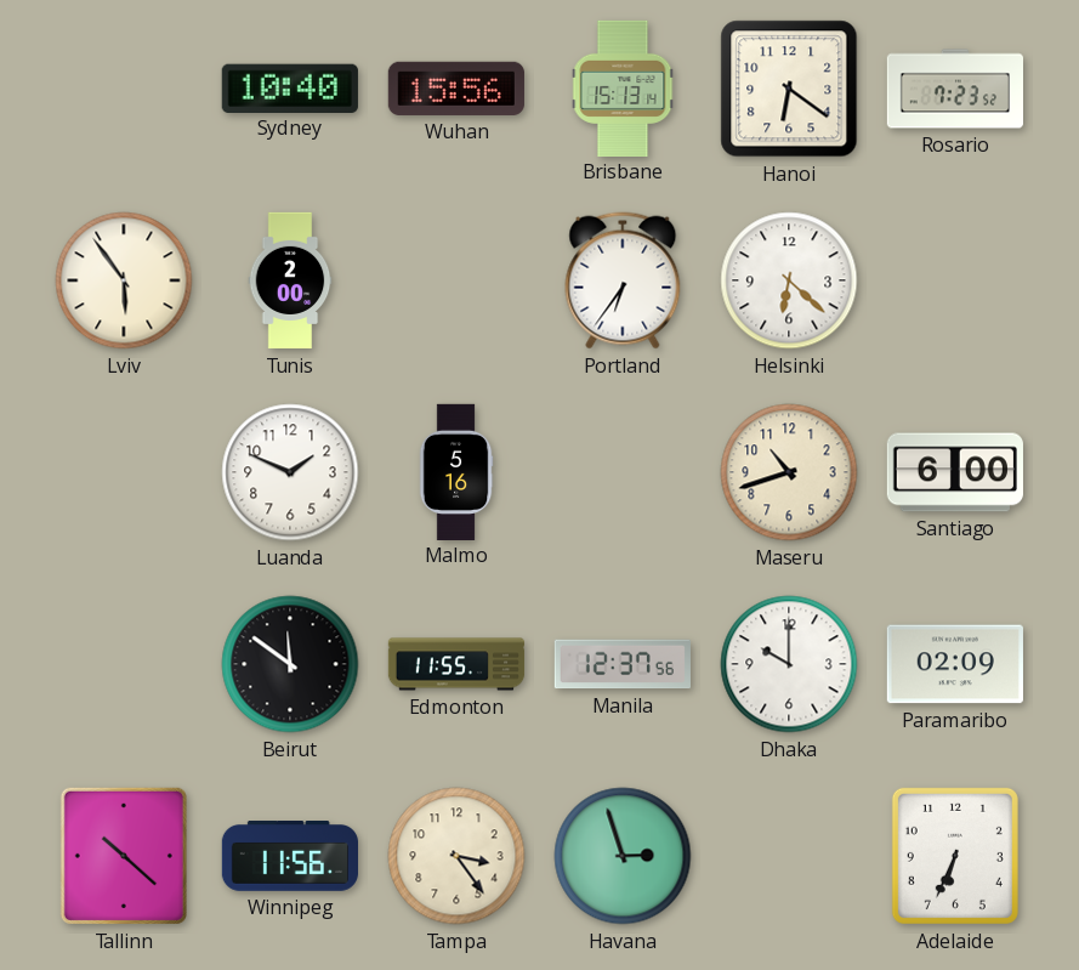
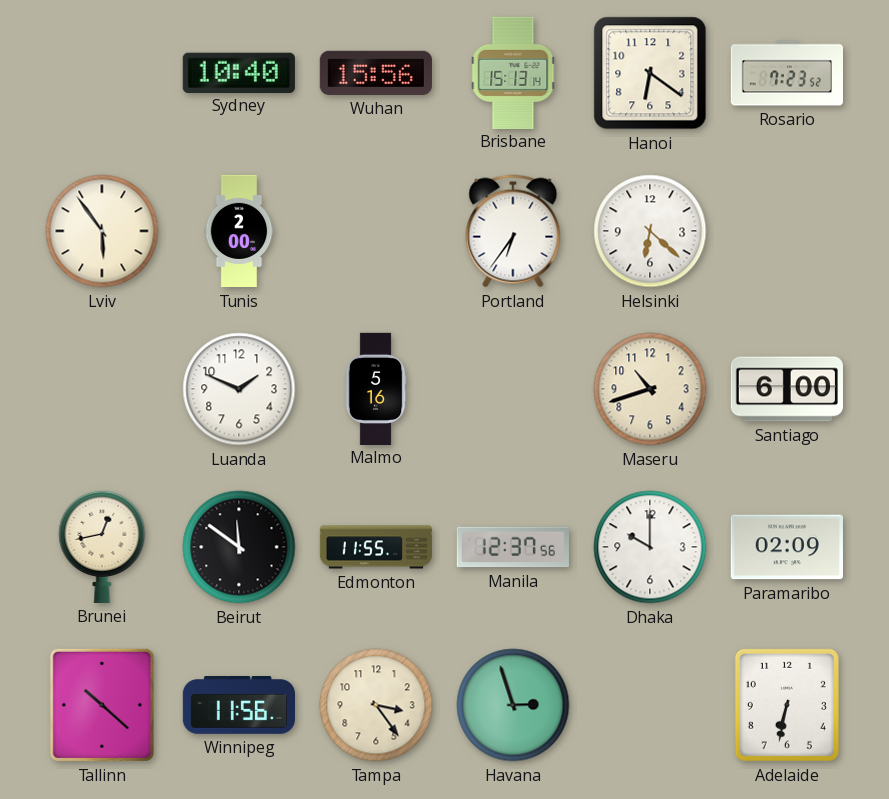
Brunei: none -> 12:43
Adelaide: 6:34 -> 6:32
